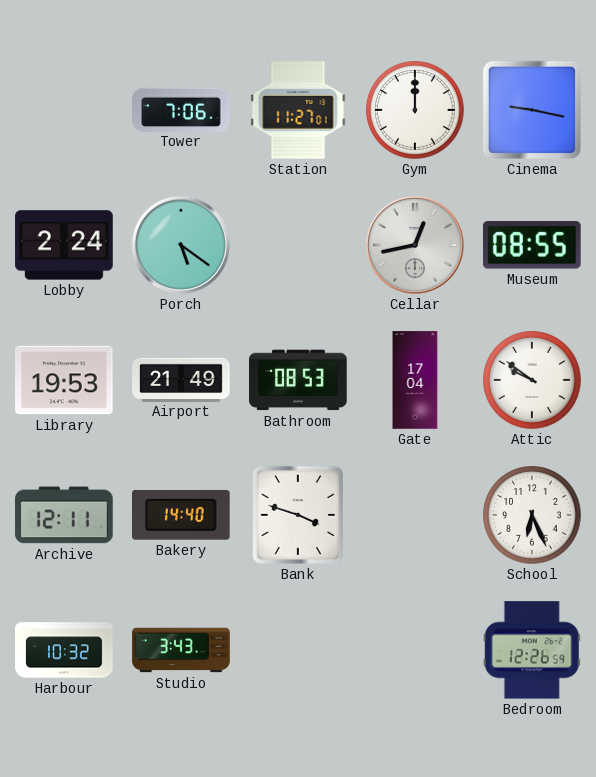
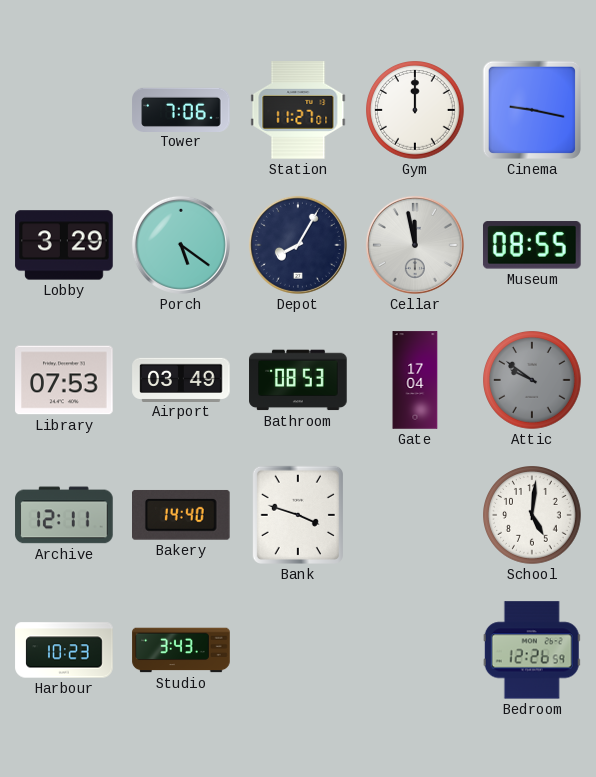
Lobby: 2:24 -> 3:29
Depot: none -> 8:05
Cellar: 12:43 -> 11:58
Library: 19:53 -> 07:53
Airport: 21:49 -> 03:49
Attic dial: white -> grey
School: 6:26 -> 5:01
Harbour: 10:32 -> 10:23
